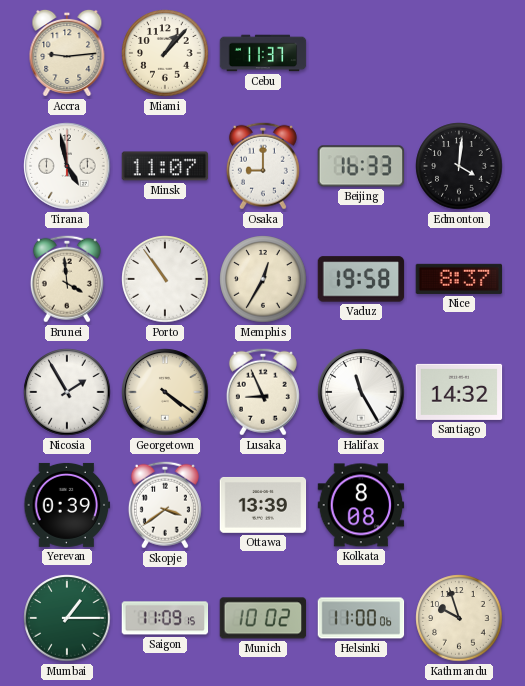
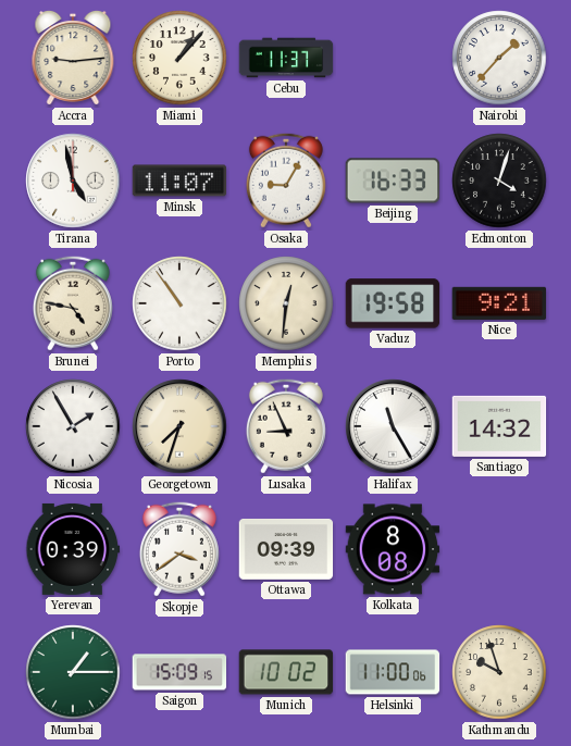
Nairobi: none -> 1:37
Osaka: 9:00 -> 9:05
Edmonton: 4:01 -> 4:03
Brunei: 3:59 -> 4:47
Memphis: 12:35 -> 12:31
Nice: 8:37 -> 9:21
Georgetown: 4:21 -> 7:33
Ottawa: 13:39 -> 09:39
Saigon: 11:09 -> 15:09
